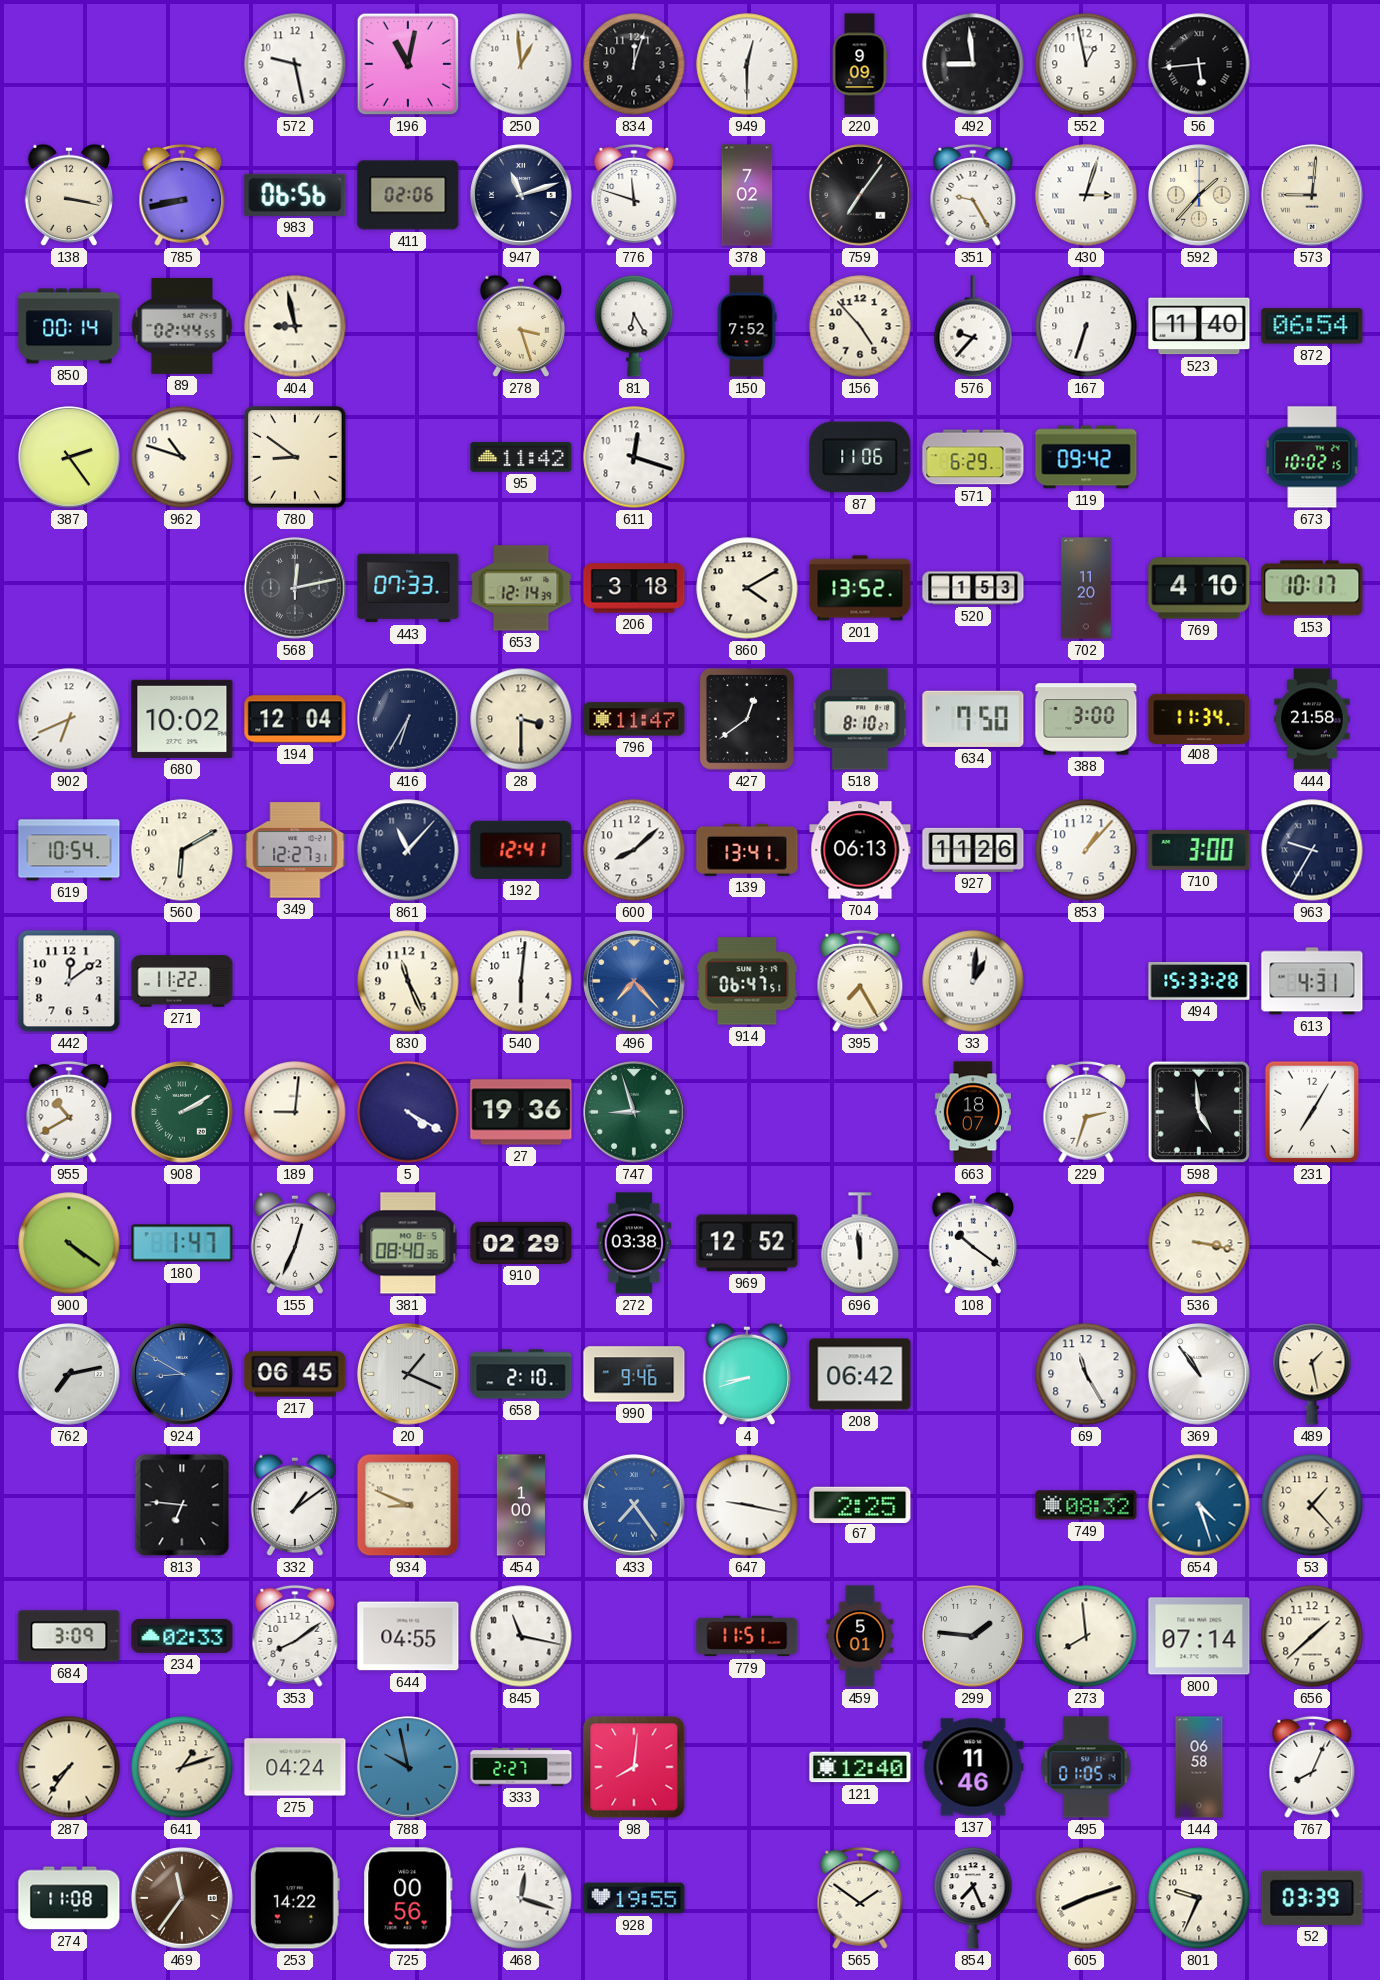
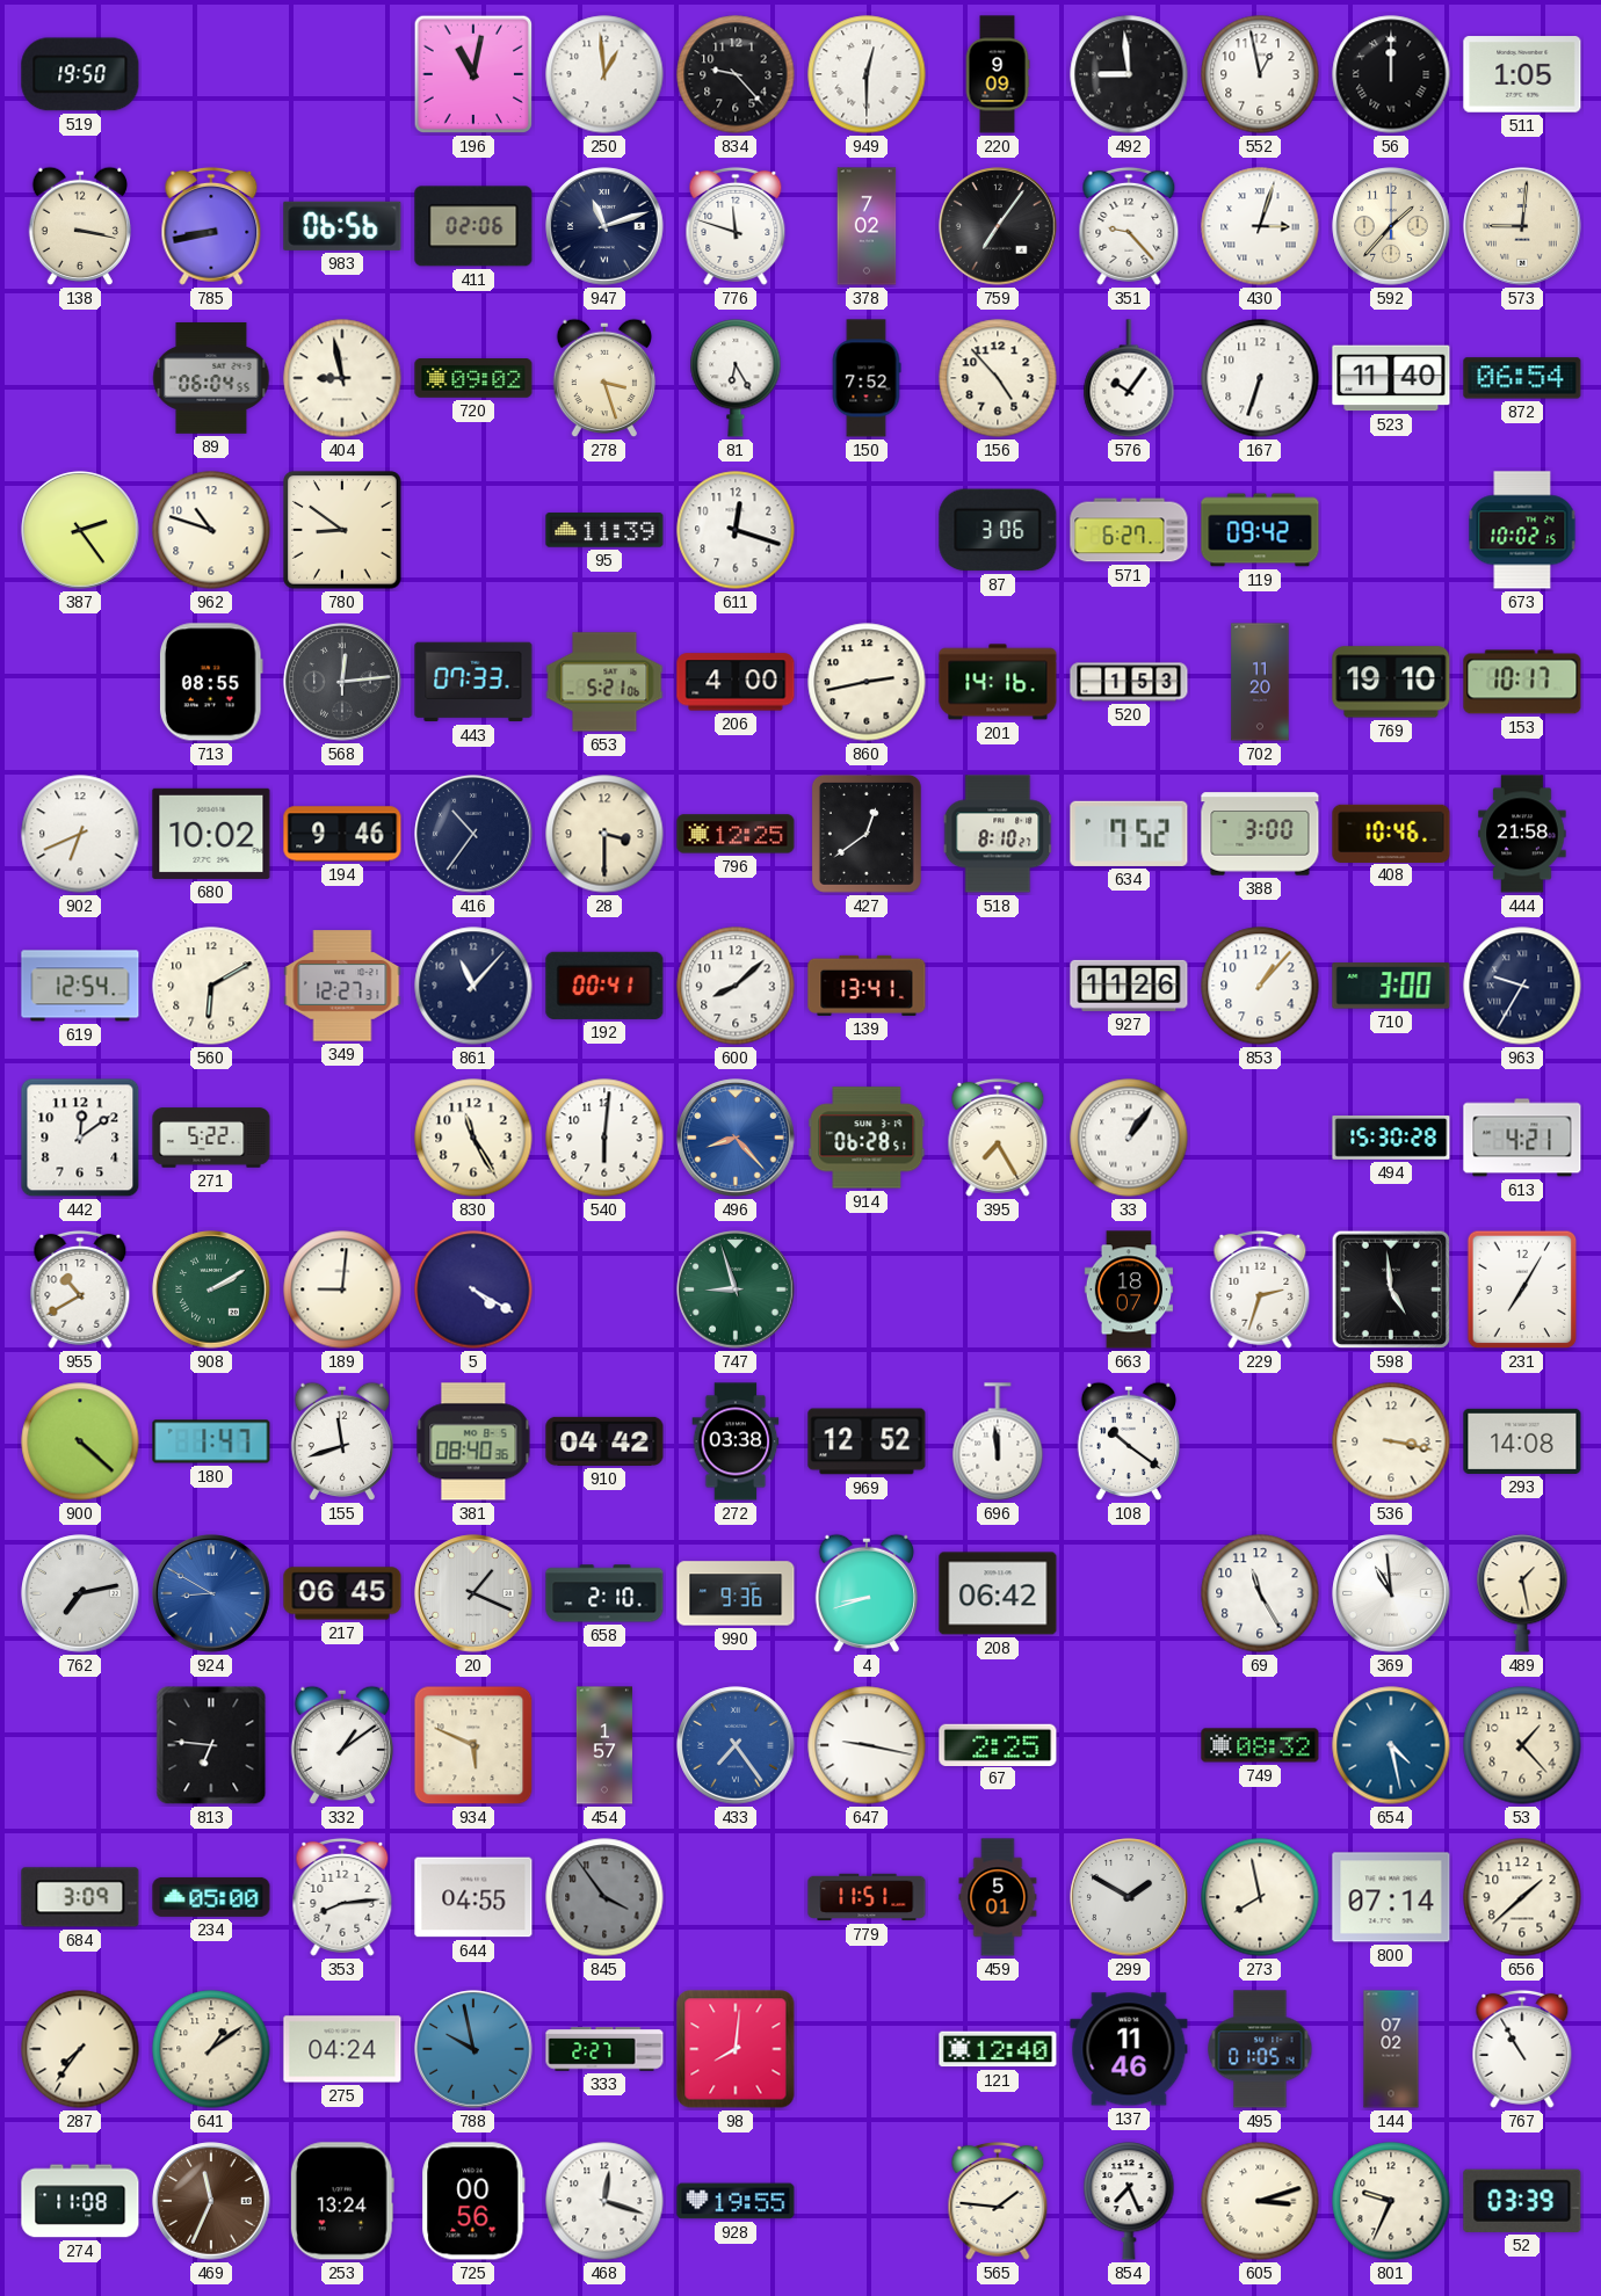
519: none -> 19:50
572: 9:28 -> none
834: 12:03 -> 9:23
56: 5:44 -> 12:00
511: none -> 1:05
351: 9:25 -> 9:23
850: 00:14 -> none
89: 02:44 -> 06:04
720: none -> 09:02
576: 9:37 -> 10:06
95: 11:42 -> 11:39
87: 11:06 -> 3:06
571: 6:29 -> 6:27
713: none -> 08:55
568: 12:13 -> 12:14
653: 12:14 -> 5:21
206: 3:18 -> 4:00
860: 4:10 -> 2:43
201: 13:52 -> 14:16
769: 4:10 -> 19:10
194: 12:04 -> 9:46
416: 6:35 -> 10:36
796: 11:47 -> 12:25
634: 7:50 -> 7:52
408: 11:34 -> 10:46
619: 10:54 -> 12:54
192: 12:41 -> 00:41
704: 06:13 -> none
271: 11:22 -> 5:22
830: 11:26 -> 11:25
496: 7:23 -> 8:23
914: 06:47 -> 06:28
33: 1:01 -> 1:06
494: 15:33 -> 15:30
613: 4:31 -> 4:21
27: 19:36 -> none
900: 4:21 -> 4:22
155: 12:34 -> 11:42
910: 02:29 -> 04:42
293: none -> 14:08
990: 9:46 -> 9:36
369: 10:54 -> 10:59
934: 8:49 -> 5:49
454: 1:00 -> 1:57
654: 4:27 -> 4:28
234: 02:33 -> 05:00
353: 8:09 -> 8:14
845: 11:17 -> 3:54
845 dial: white -> grey
299: 1:46 -> 1:50
273: 7:59 -> 7:58
641: 1:12 -> 1:09
144: 06:58 -> 07:02
767: 8:04 -> 10:55
469: 11:36 -> 11:34
253: 14:22 -> 13:24
565: 1:51 -> 1:46
605: 8:12 -> 3:12
